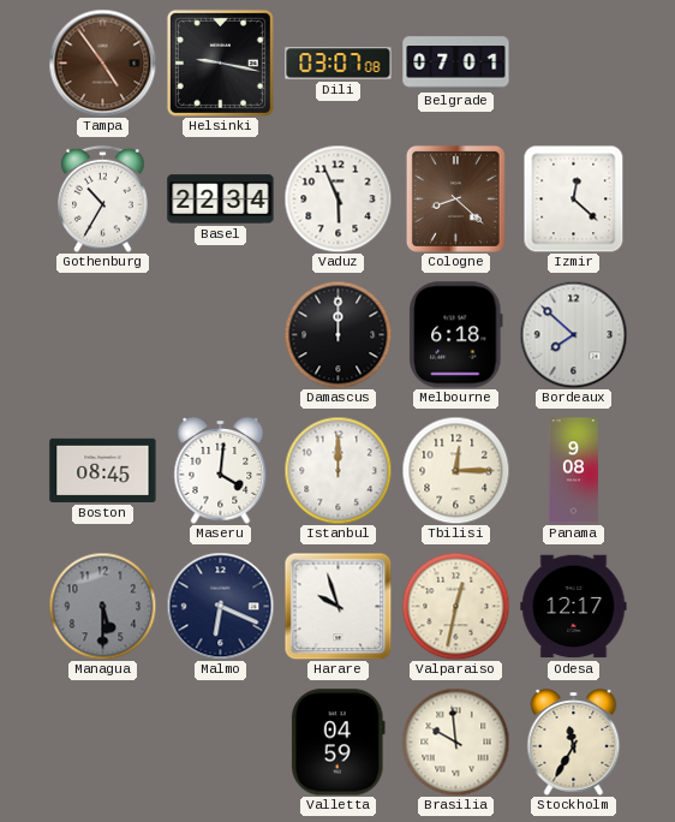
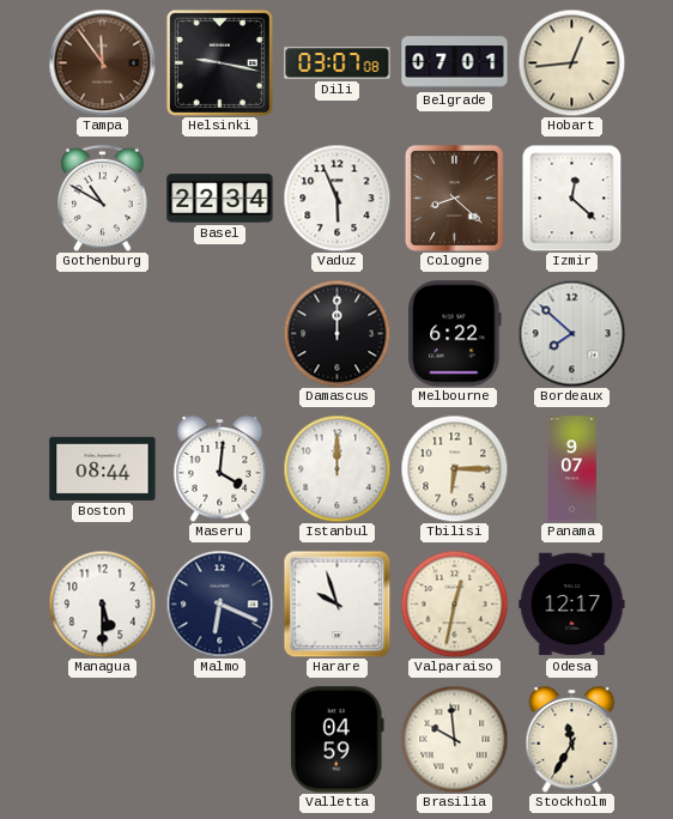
Tampa: 4:54 -> 11:54
Hobart: none -> 12:44
Gothenburg: 10:35 -> 10:50
Melbourne: 6:18 -> 6:22
Boston: 08:45 -> 08:44
Tbilisi: 12:15 -> 6:15
Panama: 9:08 -> 9:07
Managua dial: grey -> white
